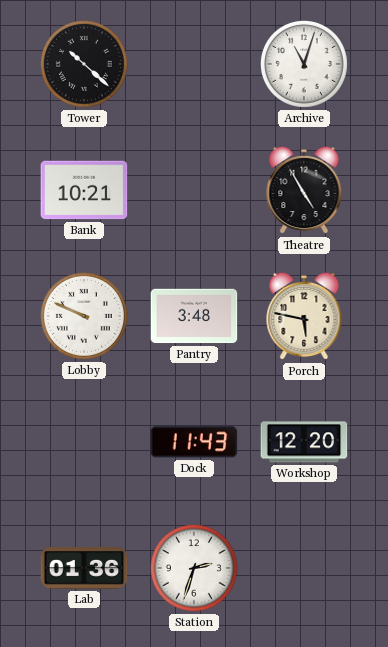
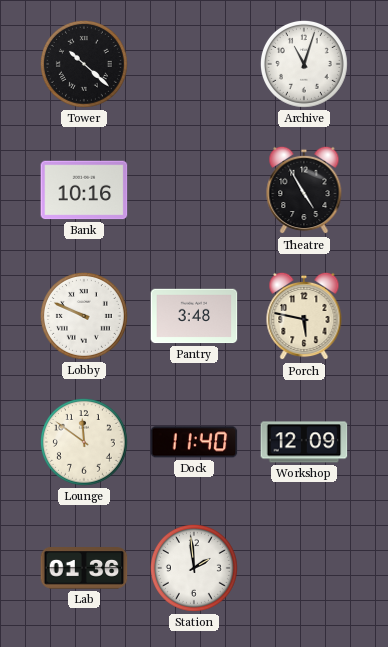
Bank: 10:21 -> 10:16
Lounge: none -> 11:51
Dock: 11:43 -> 11:40
Workshop: 12:20 -> 12:09
Station: 2:33 -> 1:59
